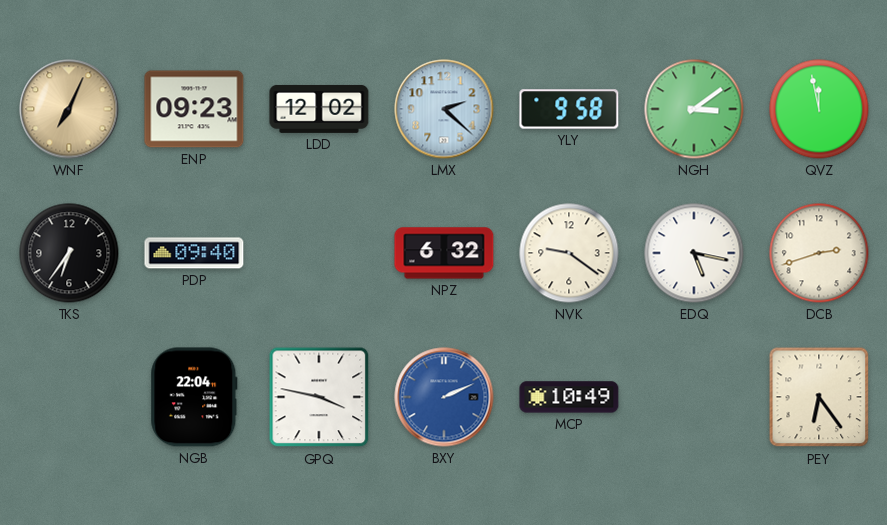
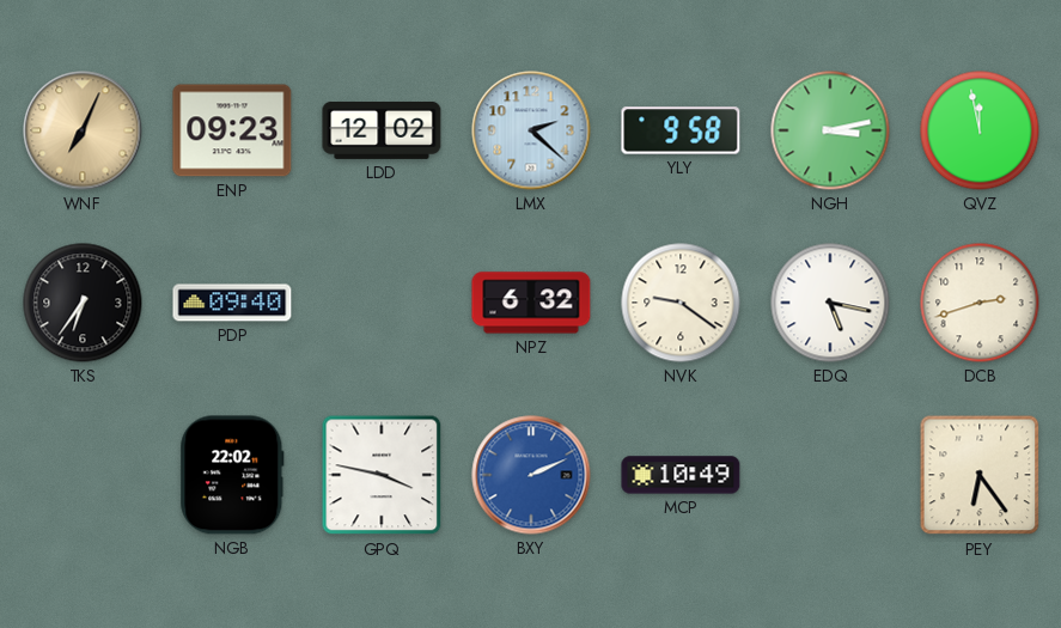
NGH: 3:09 -> 3:13
NGB: 22:04 -> 22:02
